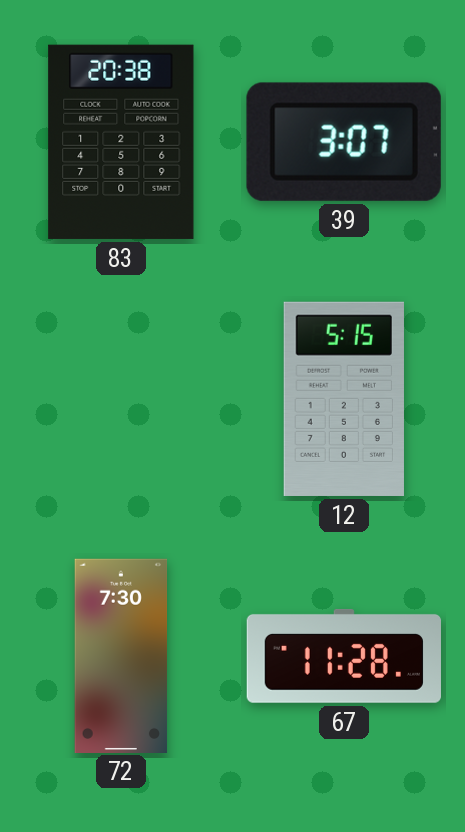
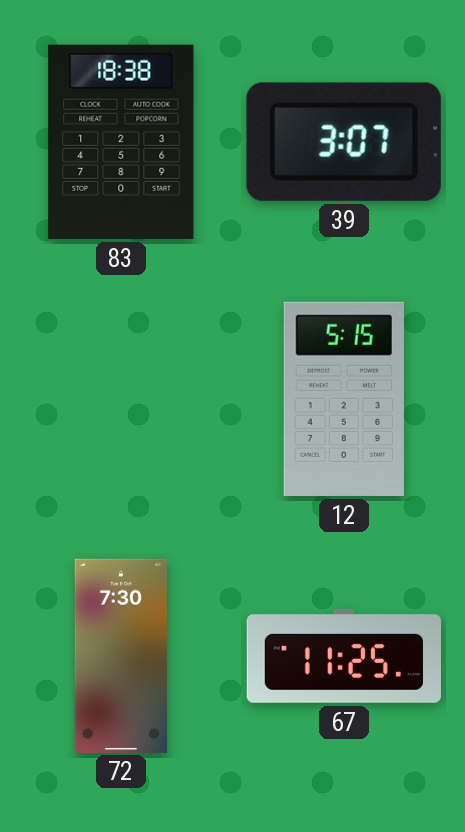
83: 20:38 -> 18:38
67: 11:28 -> 11:25
